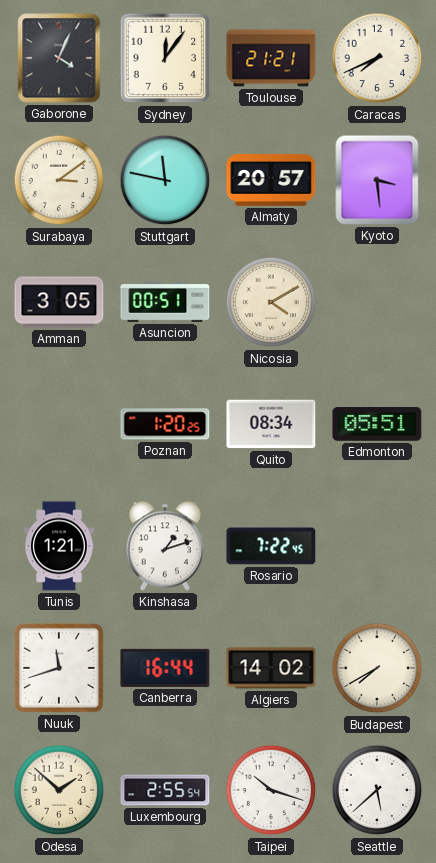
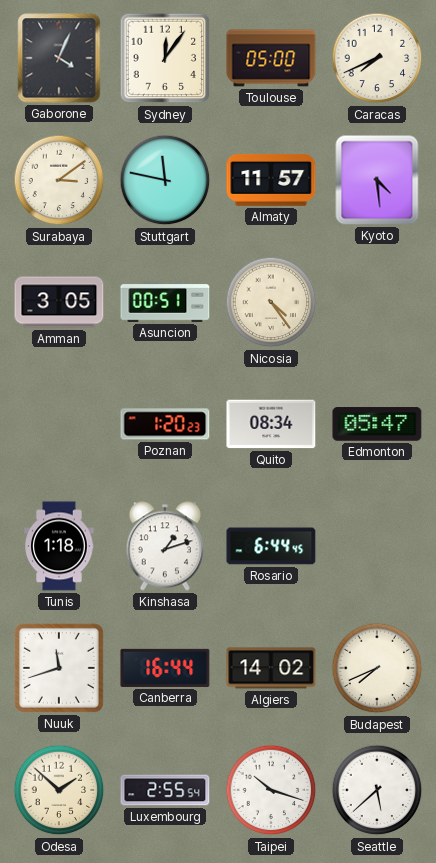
Toulouse: 21:21 -> 05:00
Almaty: 20:57 -> 11:57
Kyoto: 3:29 -> 4:29
Nicosia: 4:10 -> 4:24
Poznan: 1:20:25 -> 1:20:23
Edmonton: 05:51 -> 05:47
Tunis: 1:21 -> 1:18
Rosario: 7:22 -> 6:44
Budapest: 7:40 -> 7:41
